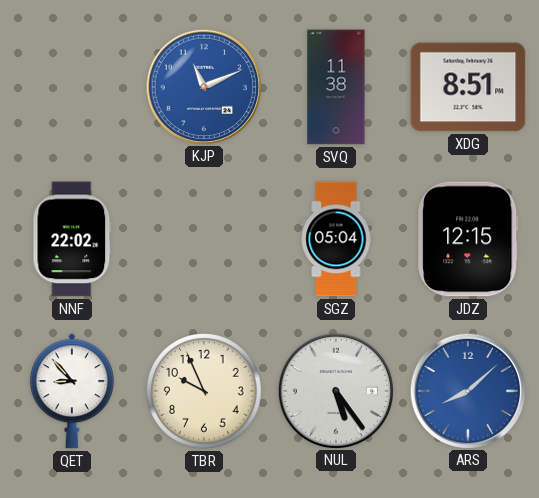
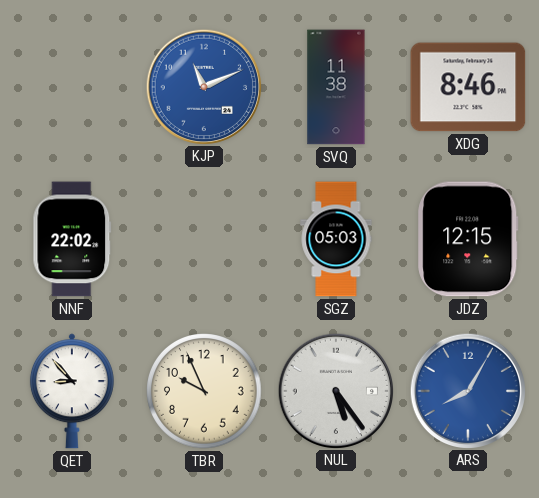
XDG: 8:51 -> 8:46
SGZ: 05:04 -> 05:03
ARS: 8:08 -> 8:05
